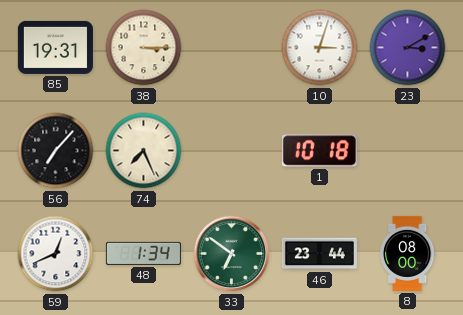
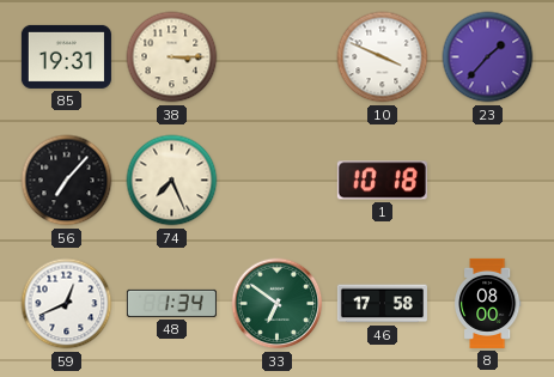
10: 3:03 -> 3:49
23: 3:10 -> 1:37
46: 23:44 -> 17:58
